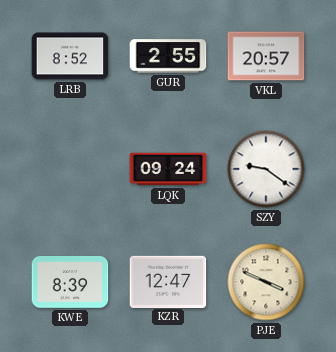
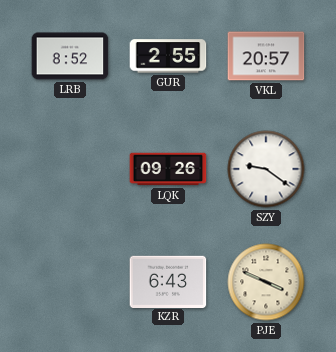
LQK: 09:24 -> 09:26
KWE: 8:39 -> none
KZR: 12:47 -> 6:43
